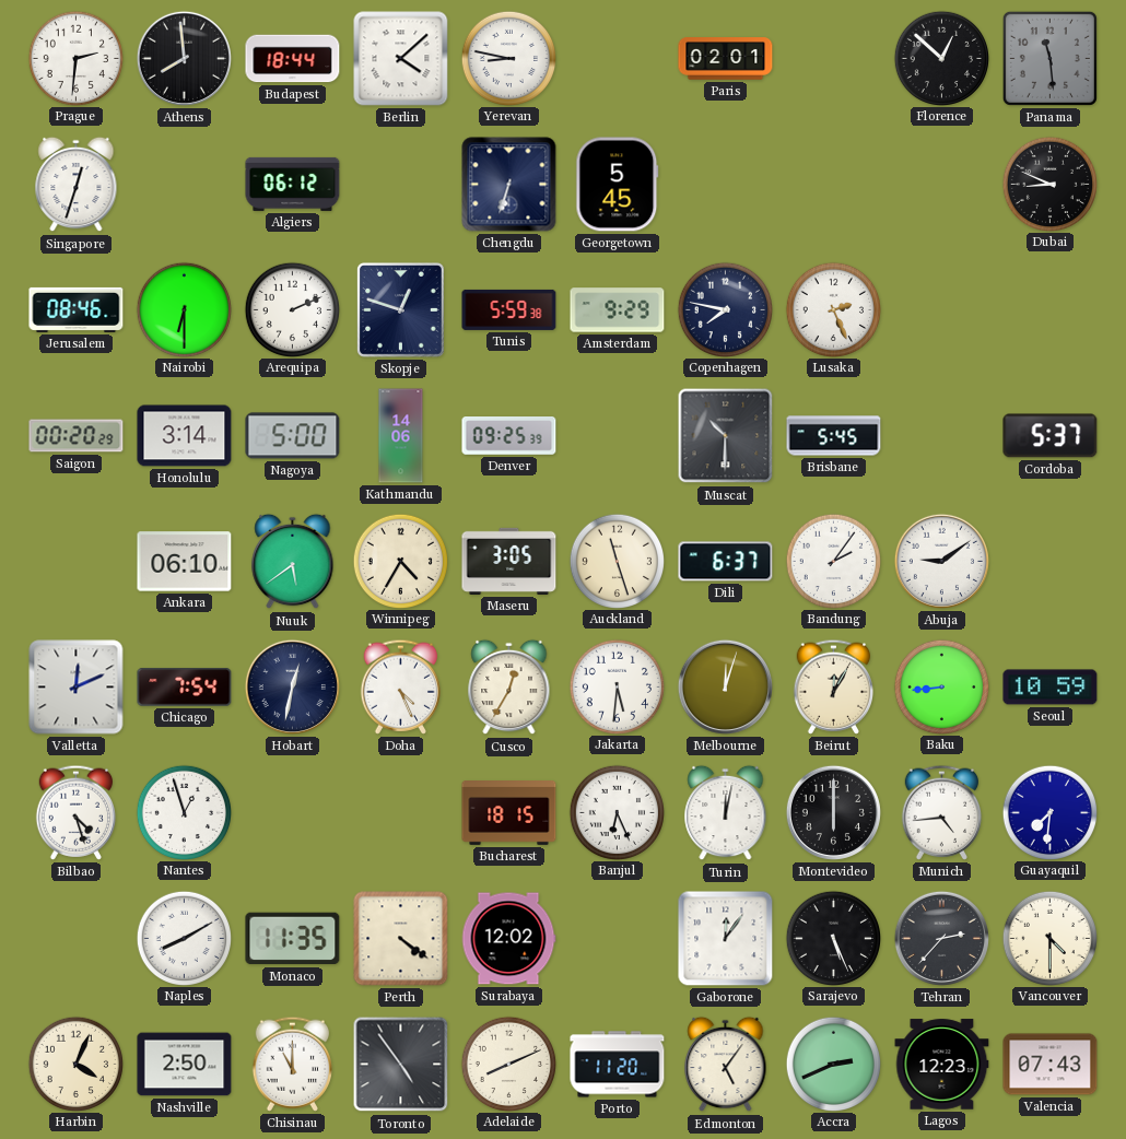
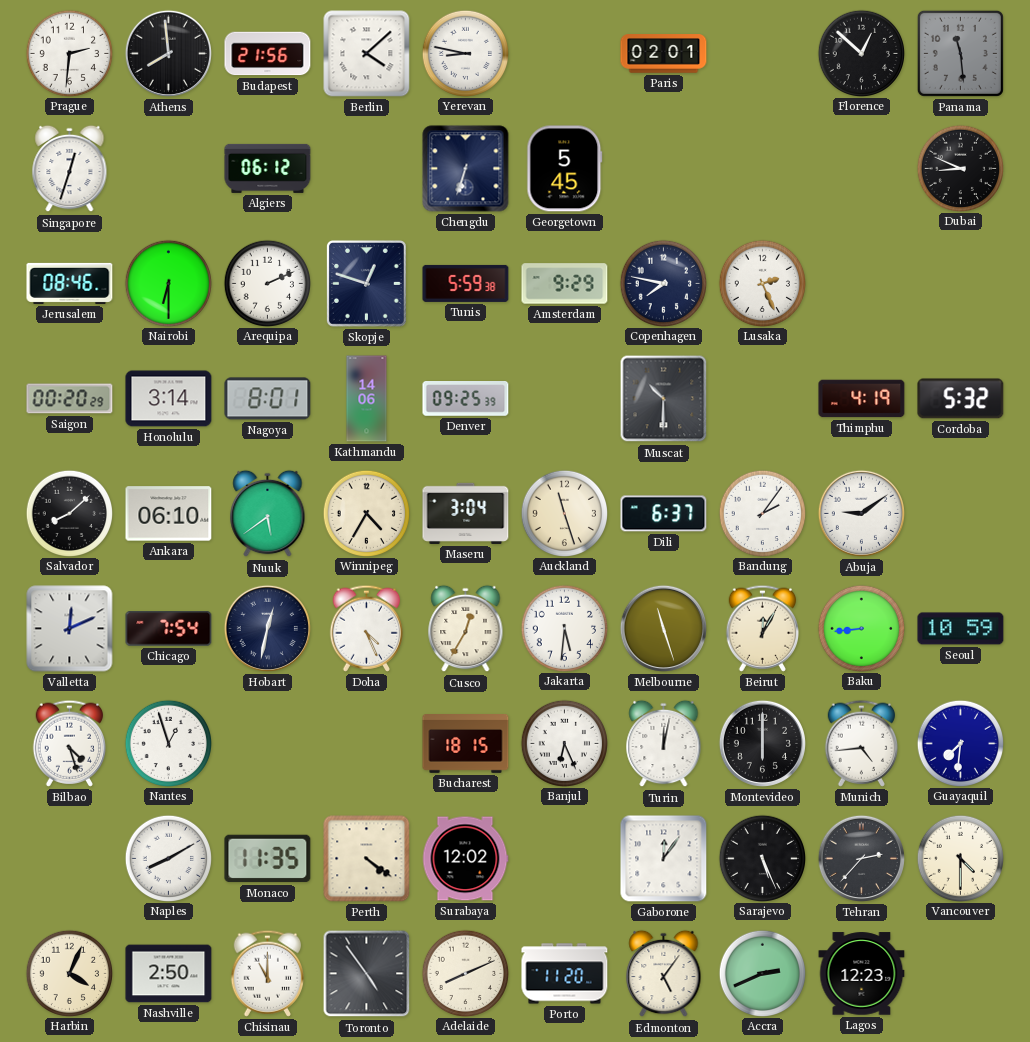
Budapest: 18:44 -> 21:56
Nagoya: 5:00 -> 8:01
Brisbane: 5:45 -> none
Thimphu: none -> 4:19
Cordoba: 5:37 -> 5:32
Salvador: none -> 8:08
Maseru: 3:05 -> 3:04
Melbourne: 12:03 -> 11:27
Valencia: 07:43 -> none
